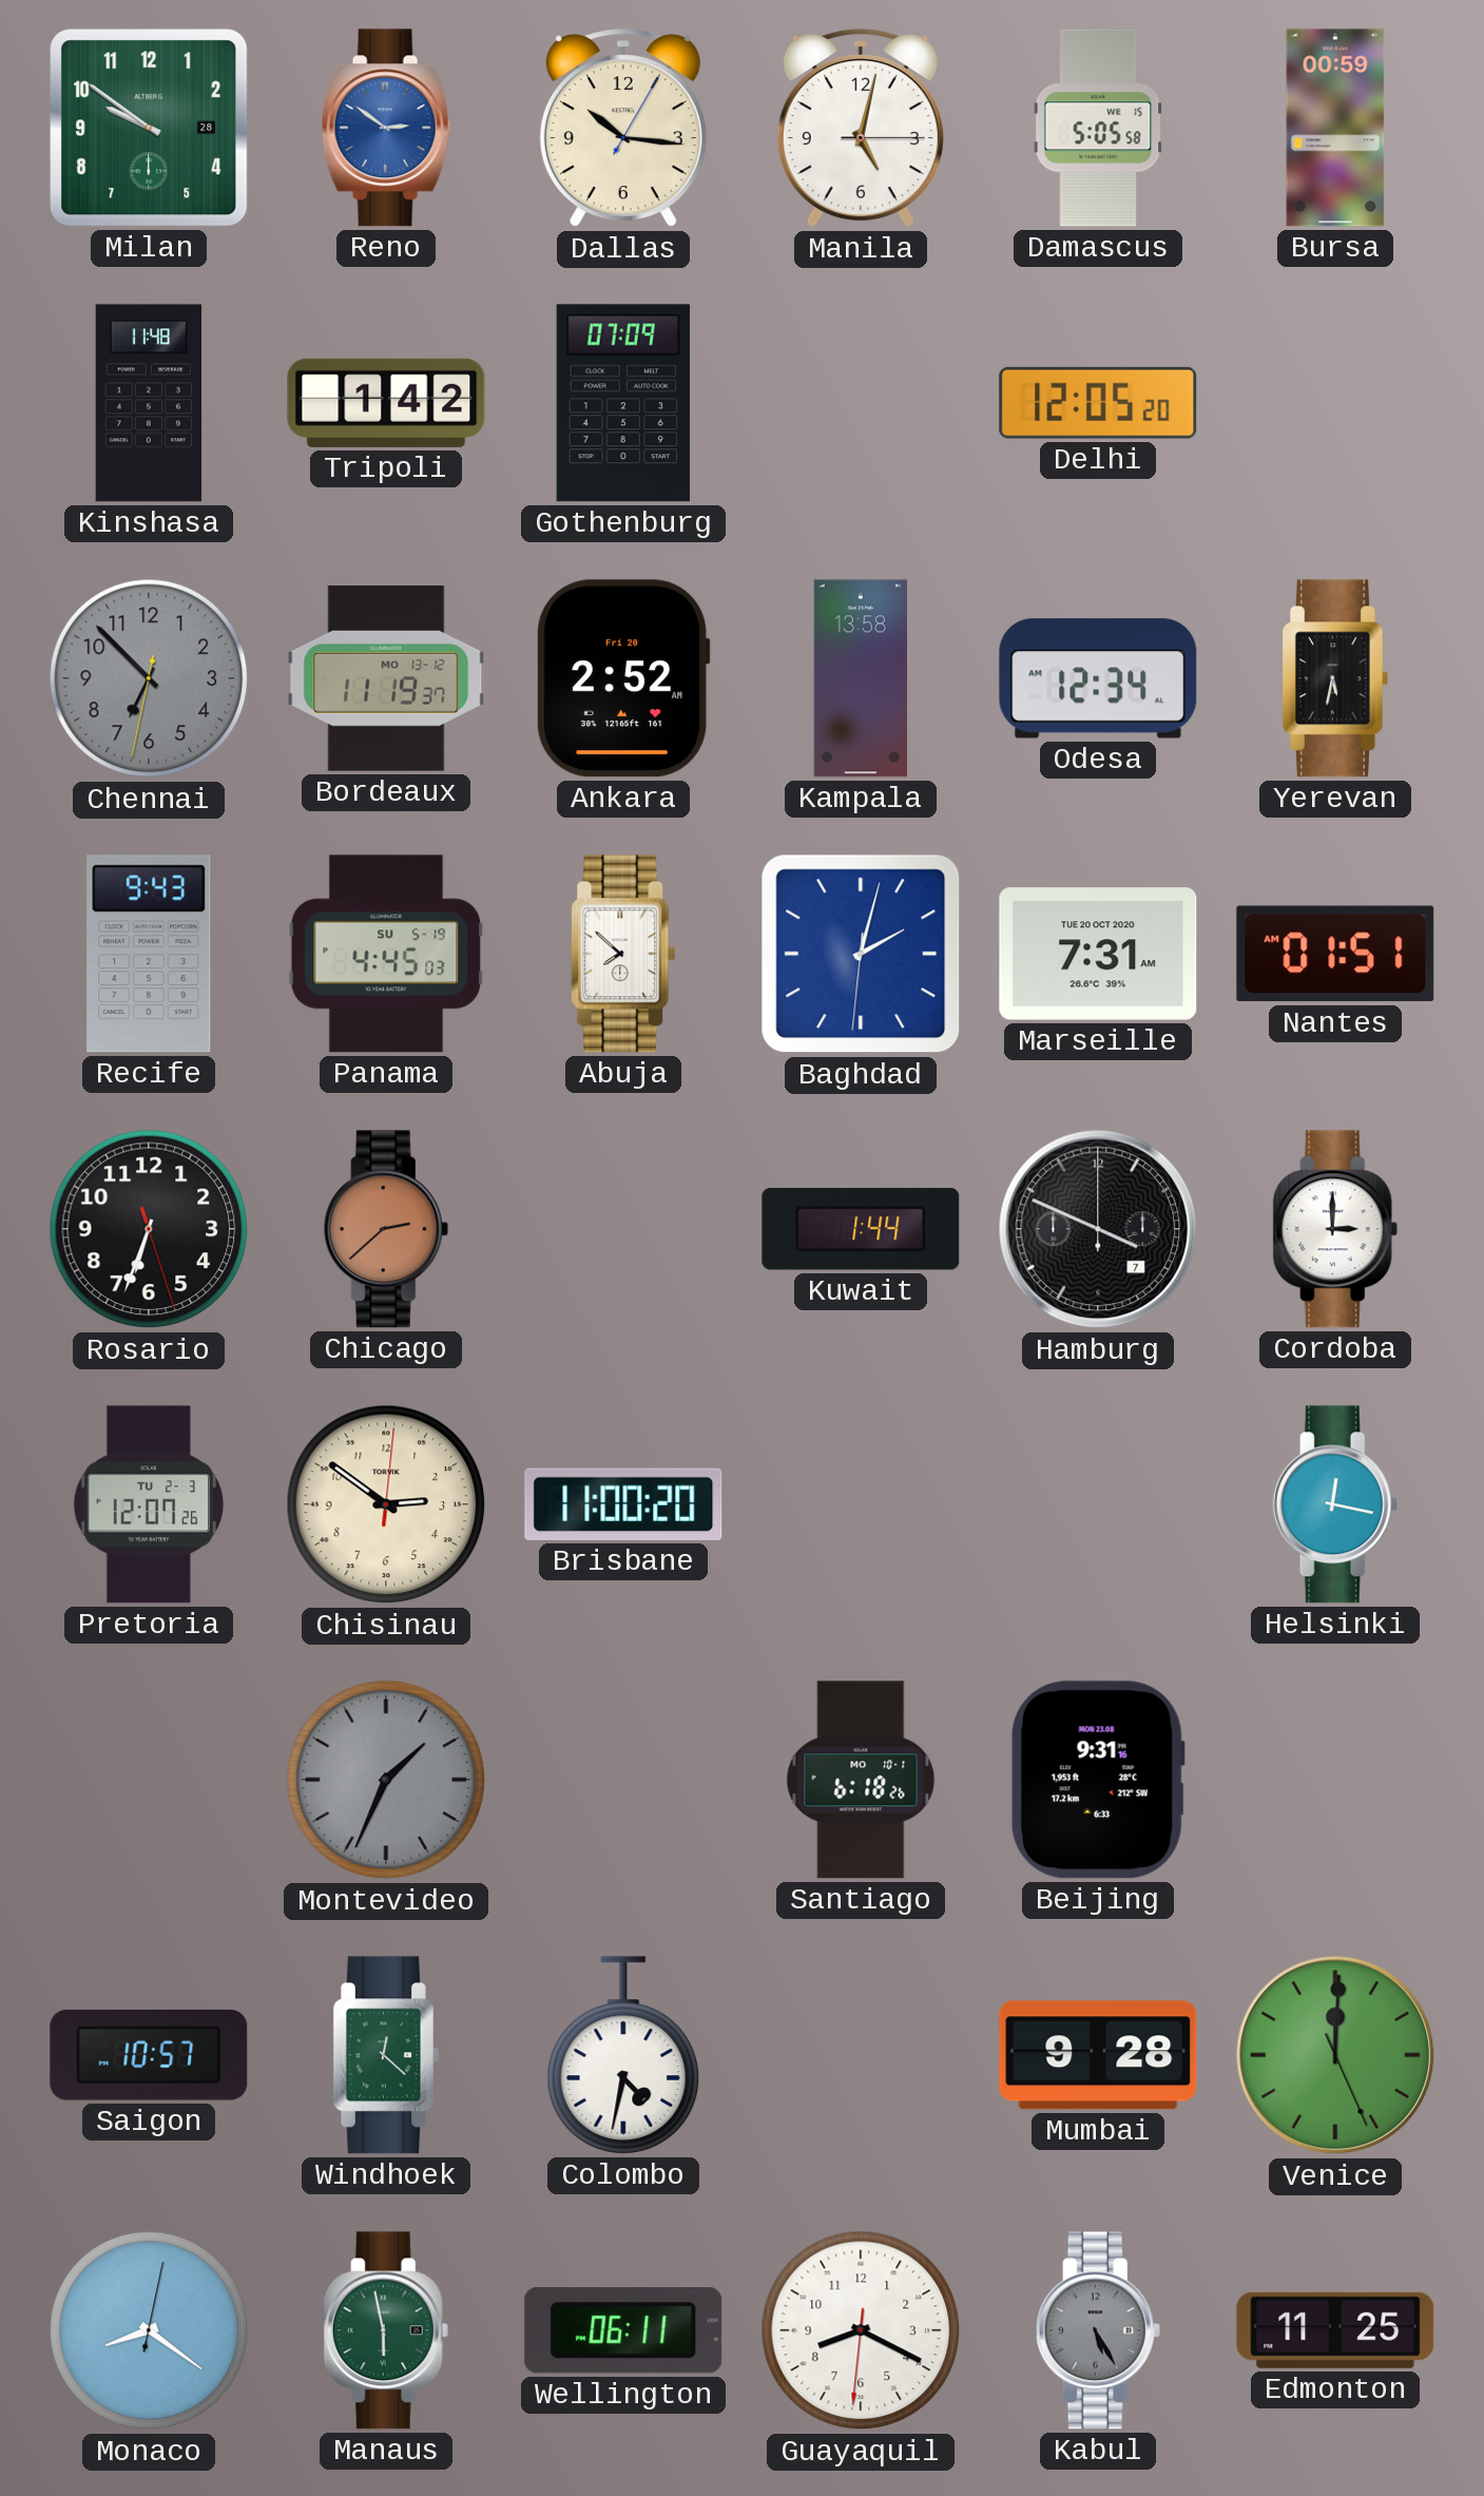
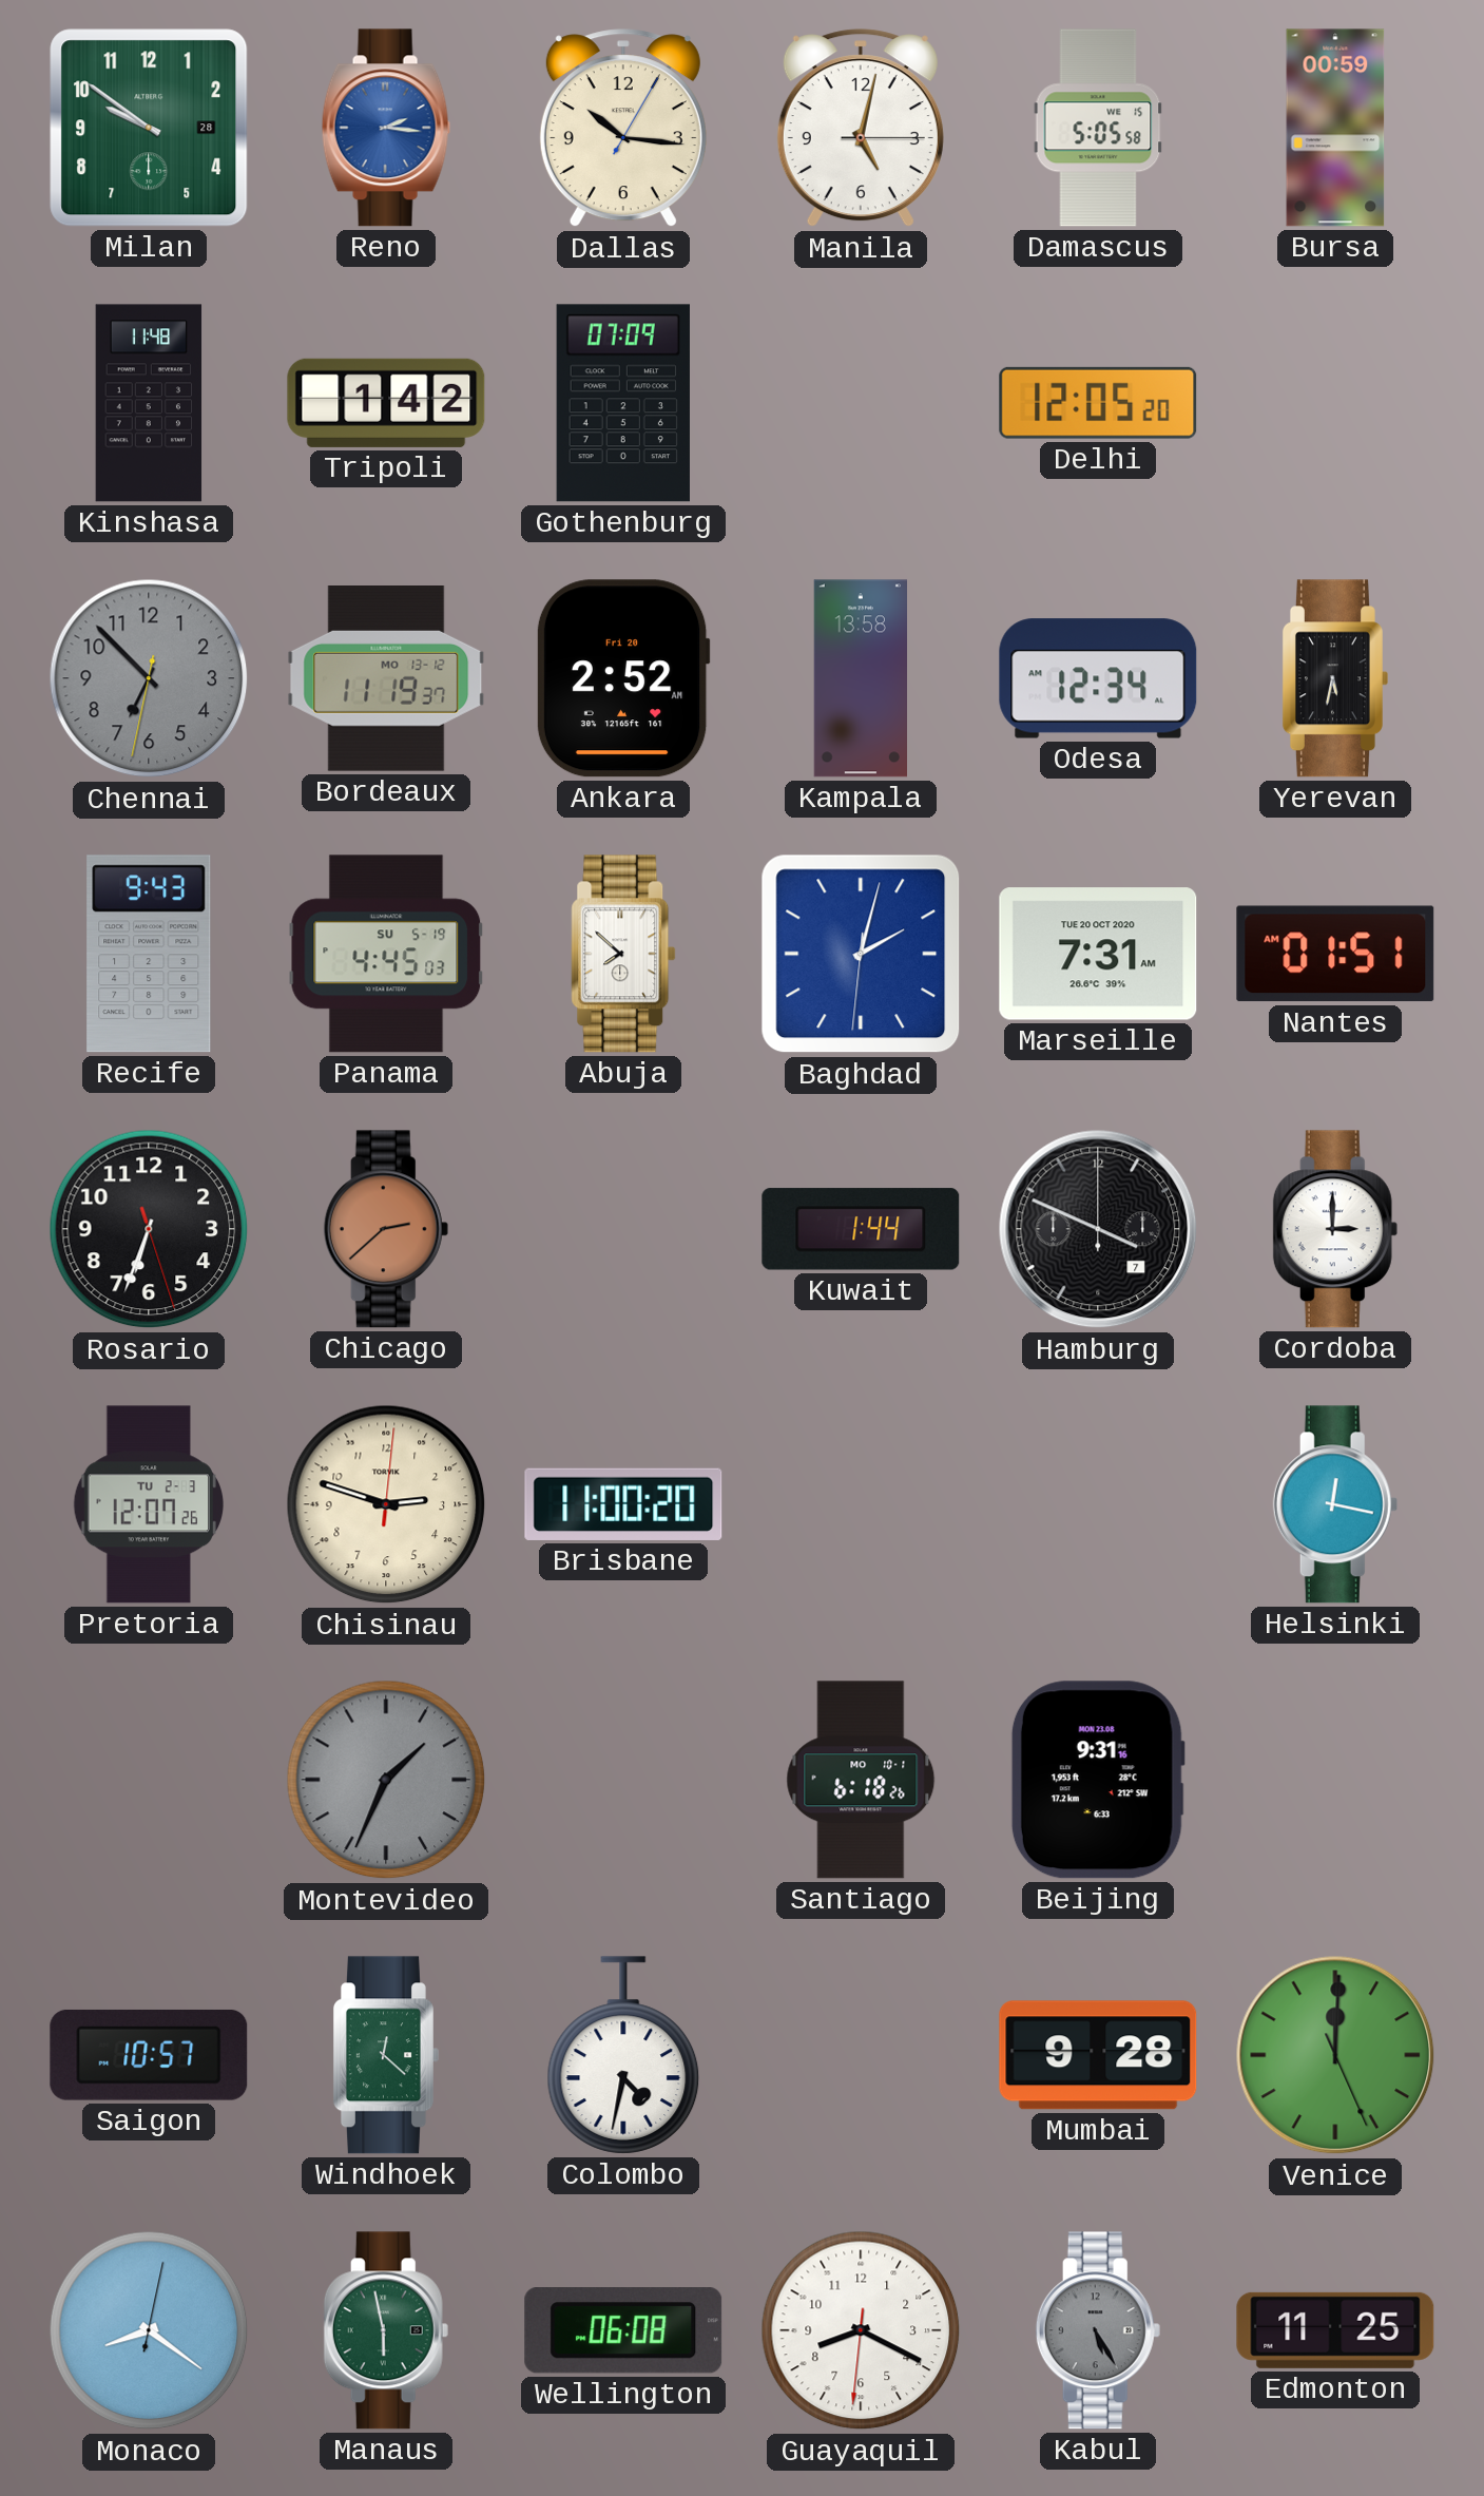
Reno: 2:51 -> 2:16
Chisinau: 2:51 -> 2:48
Wellington: 06:11 -> 06:08
